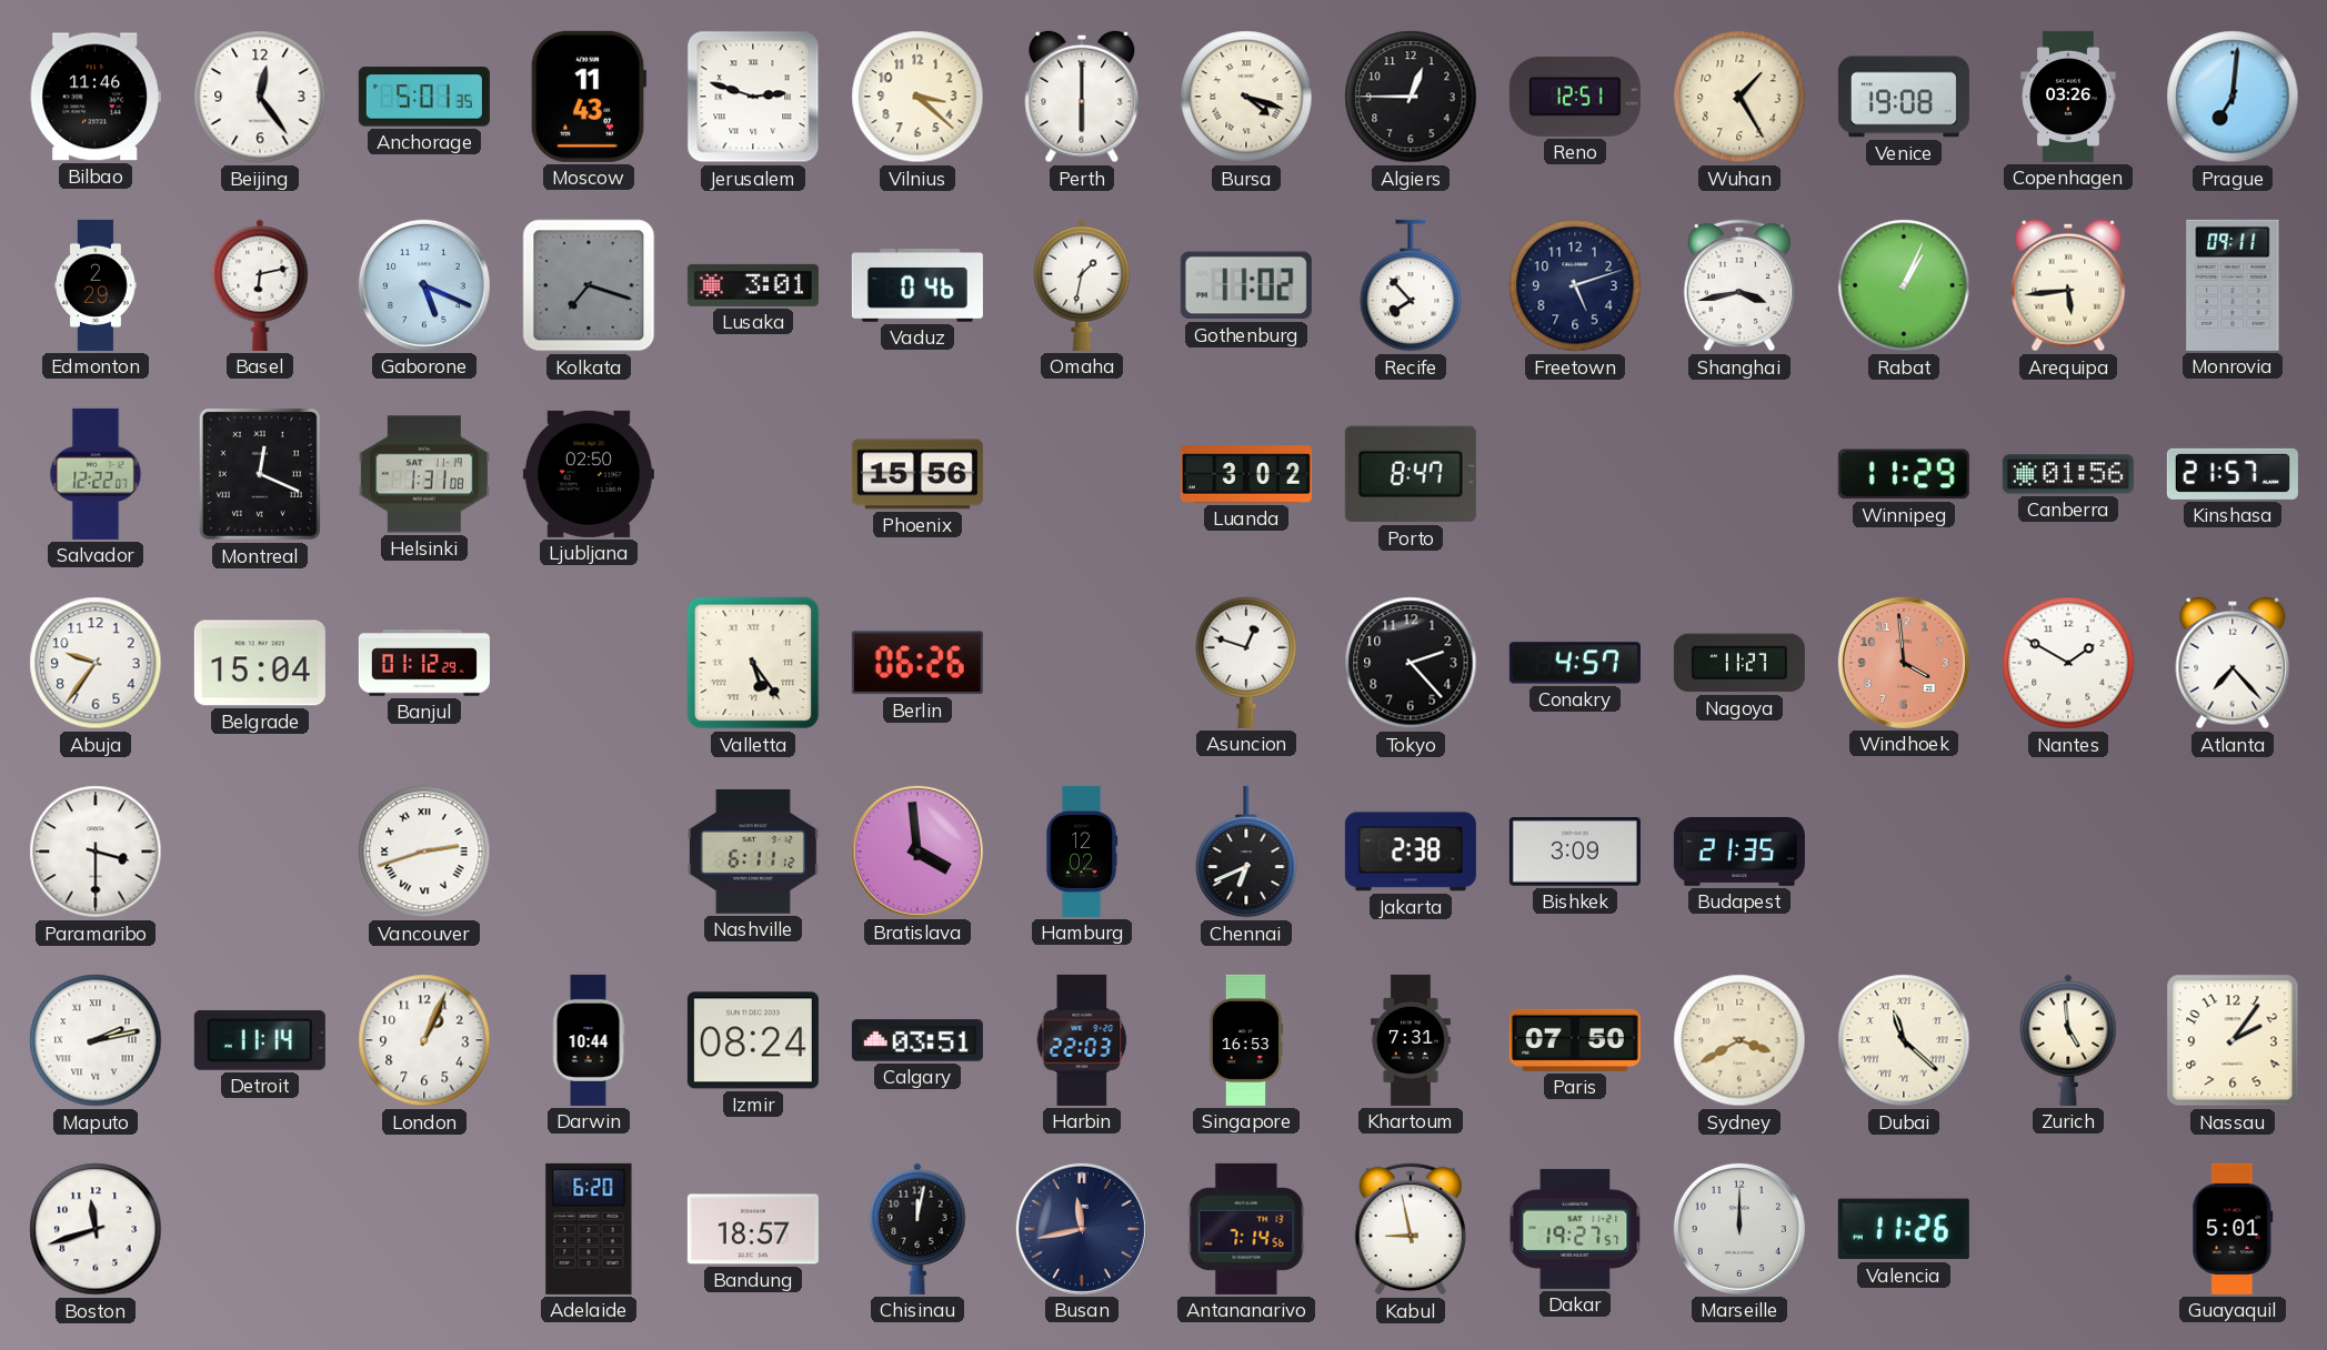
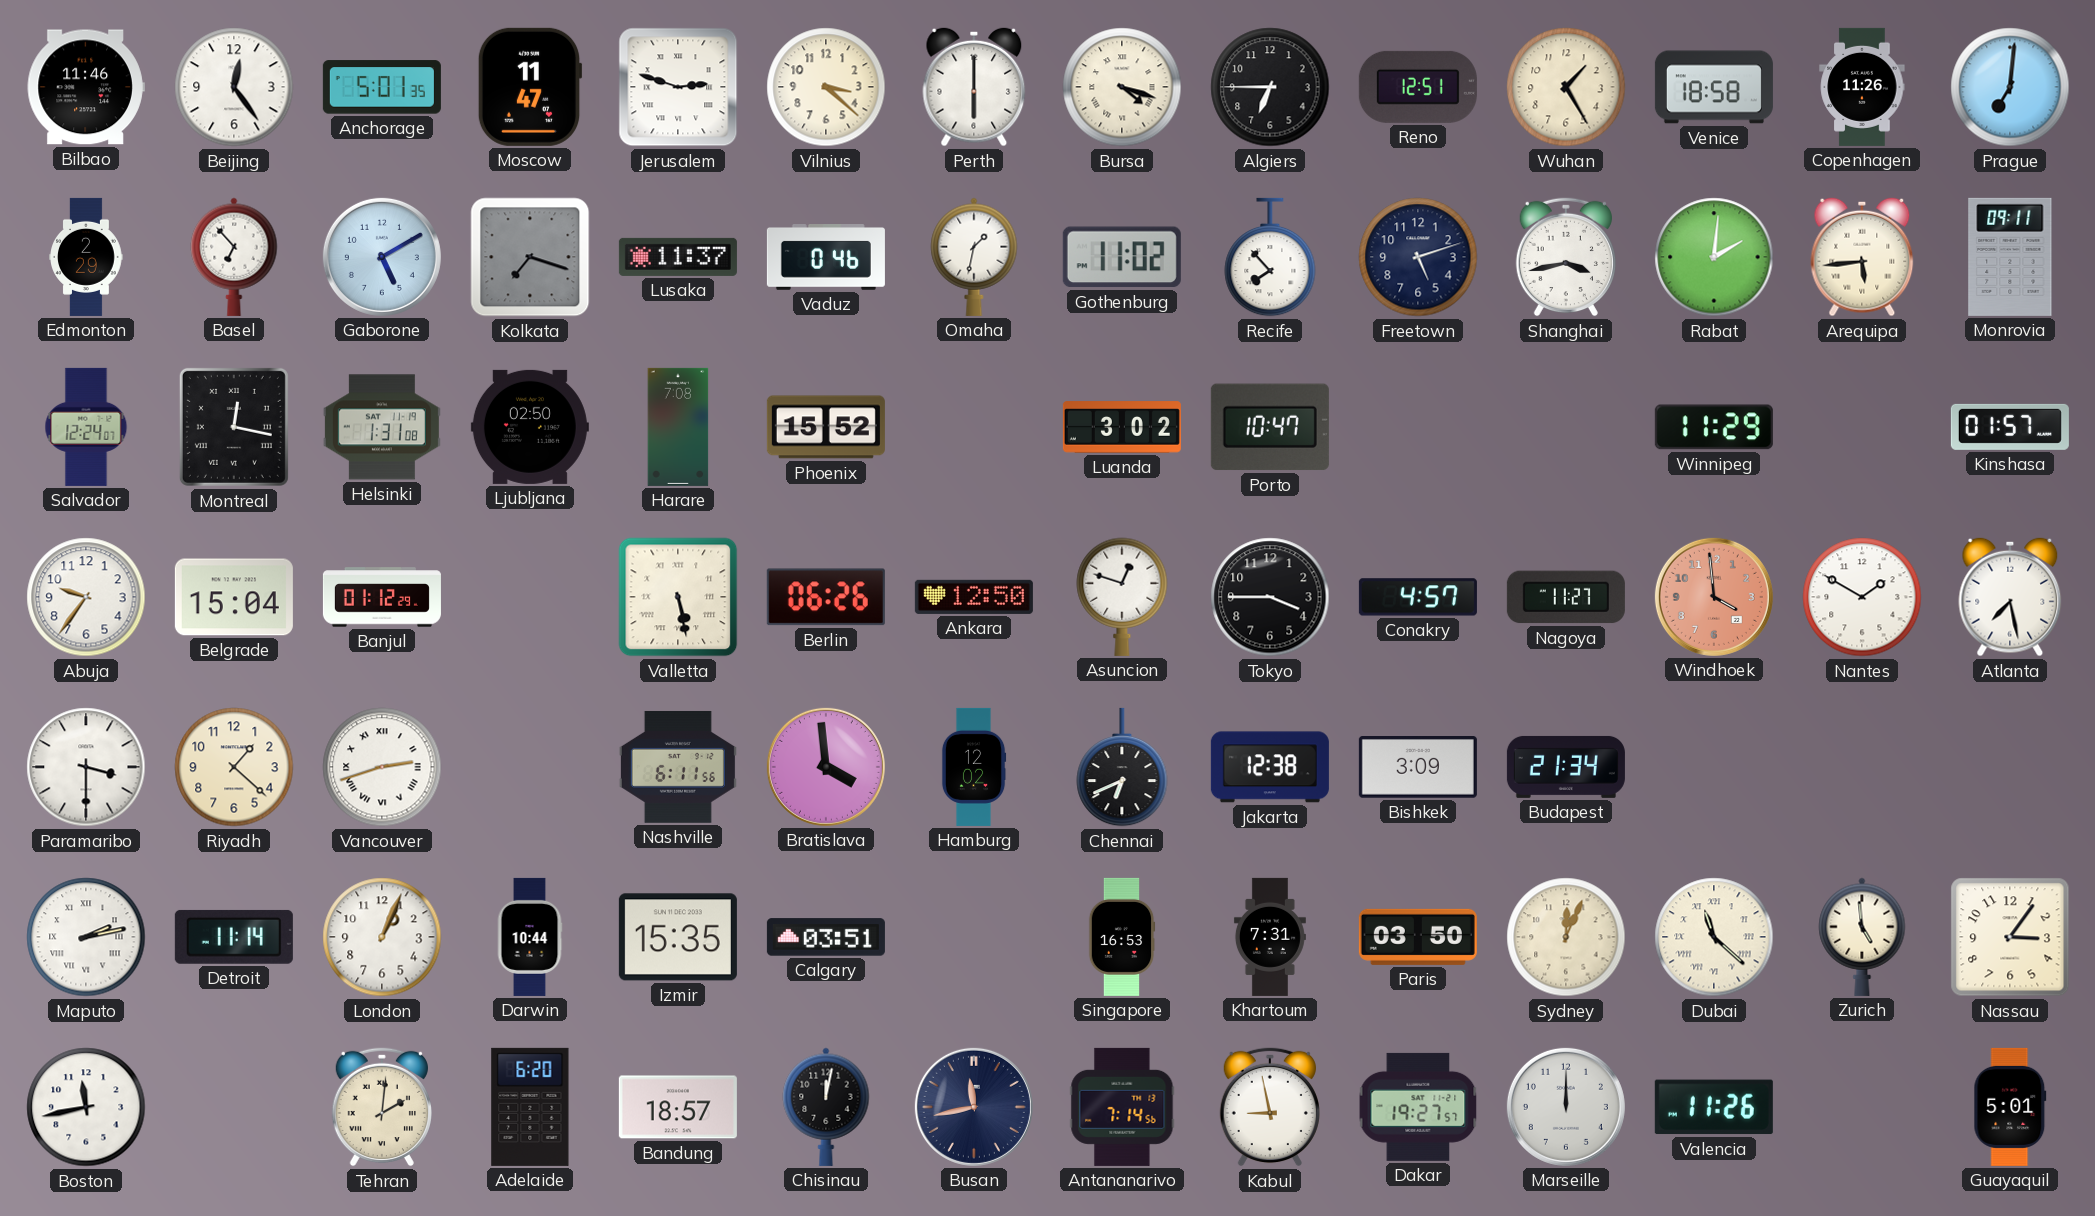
Moscow: 11:43 -> 11:47
Algiers: 12:45 -> 6:45
Venice: 19:08 -> 18:58
Copenhagen: 03:26 -> 11:26
Basel: 6:13 -> 6:53
Gaborone: 5:19 -> 5:10
Lusaka: 3:01 -> 11:37
Rabat: 1:04 -> 2:01
Salvador: 12:22 -> 12:24
Montreal: 12:19 -> 12:17
Harare: none -> 7:08
Phoenix: 15:56 -> 15:52
Porto: 8:47 -> 10:47
Canberra: 01:56 -> none
Kinshasa: 21:57 -> 01:57
Valletta: 5:24 -> 5:28
Ankara: none -> 12:50
Tokyo: 2:23 -> 3:45
Atlanta: 7:23 -> 7:28
Riyadh: none -> 1:22
Nashville: 6:11:12 -> 6:11:56
Jakarta: 2:38 -> 12:38
Budapest: 21:35 -> 21:34
Izmir: 08:24 -> 15:35
Harbin: 22:03 -> none
Paris: 07:50 -> 03:50
Sydney: 3:40 -> 12:04
Nassau: 2:06 -> 3:06
Boston: 11:42 -> 11:43
Tehran: none -> 2:01
